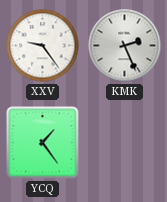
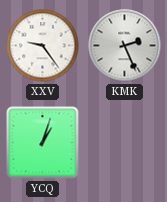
YCQ: 1:24 -> 1:03
